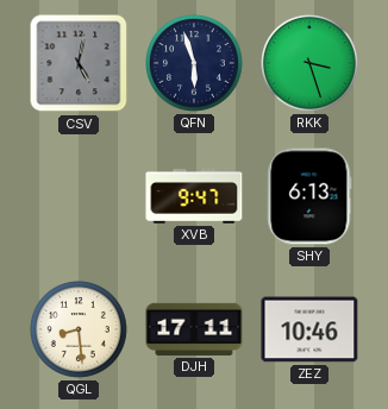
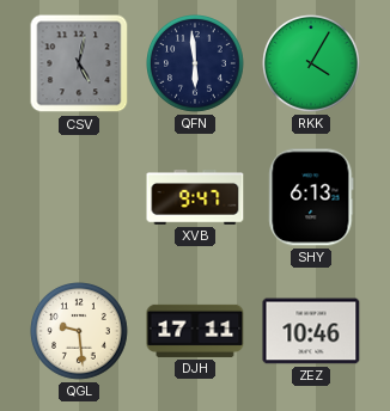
QFN: 5:57 -> 5:59
RKK: 3:27 -> 4:05
QGL: 8:29 -> 9:29
